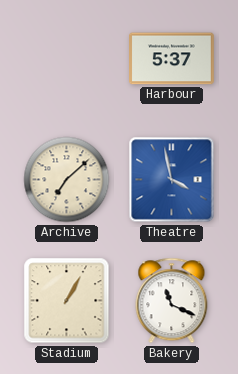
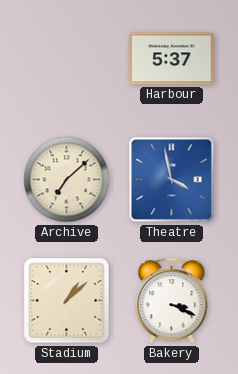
Stadium: 1:05 -> 1:08
Bakery: 11:19 -> 3:19
